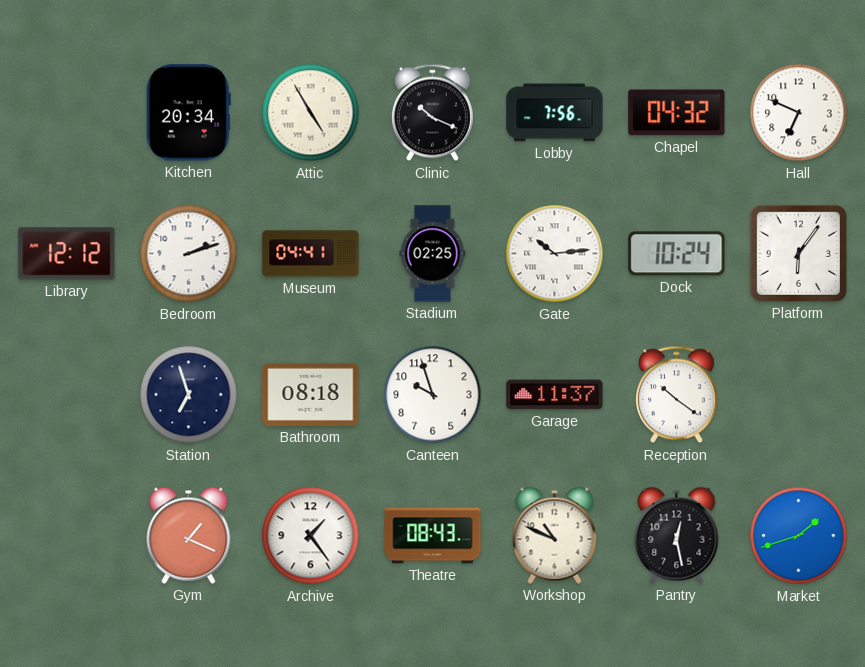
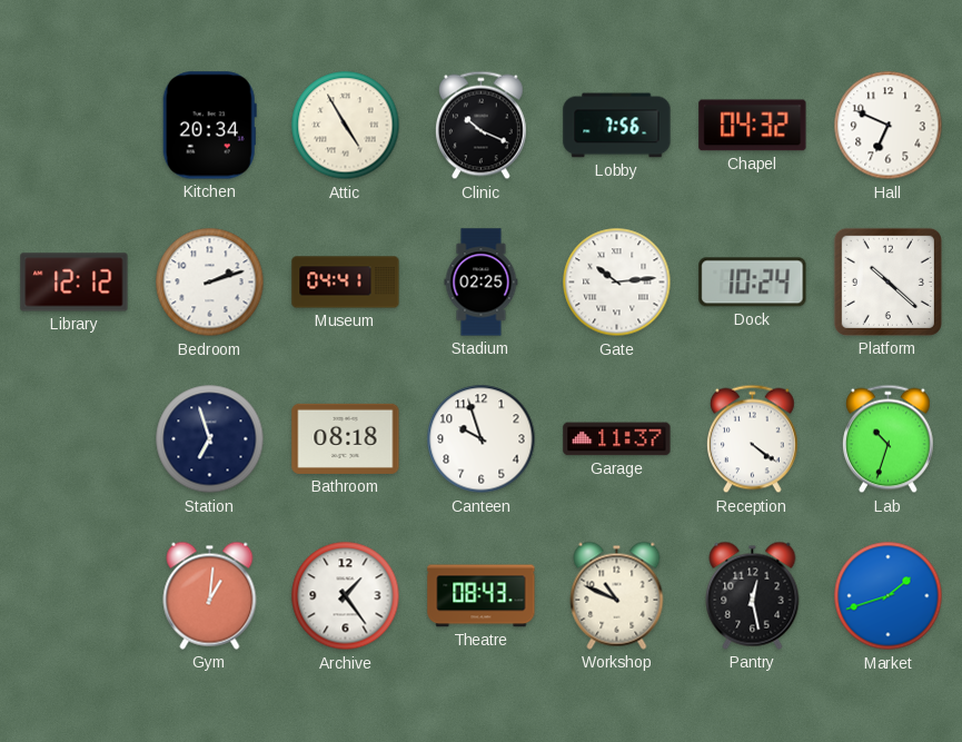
Platform: 6:06 -> 10:22
Reception: 10:21 -> 4:21
Lab: none -> 10:33
Gym: 1:19 -> 1:01
